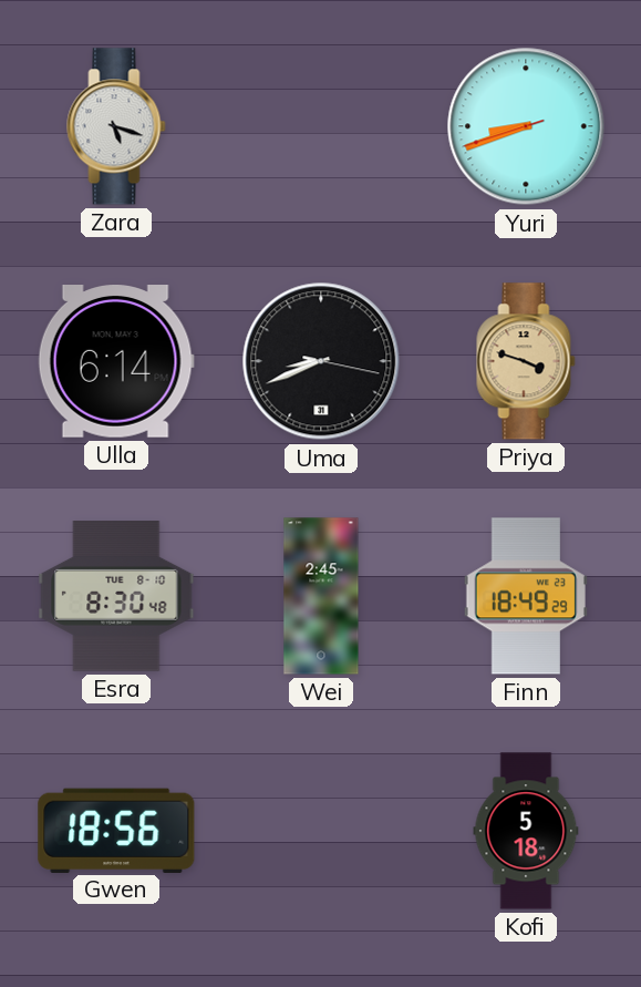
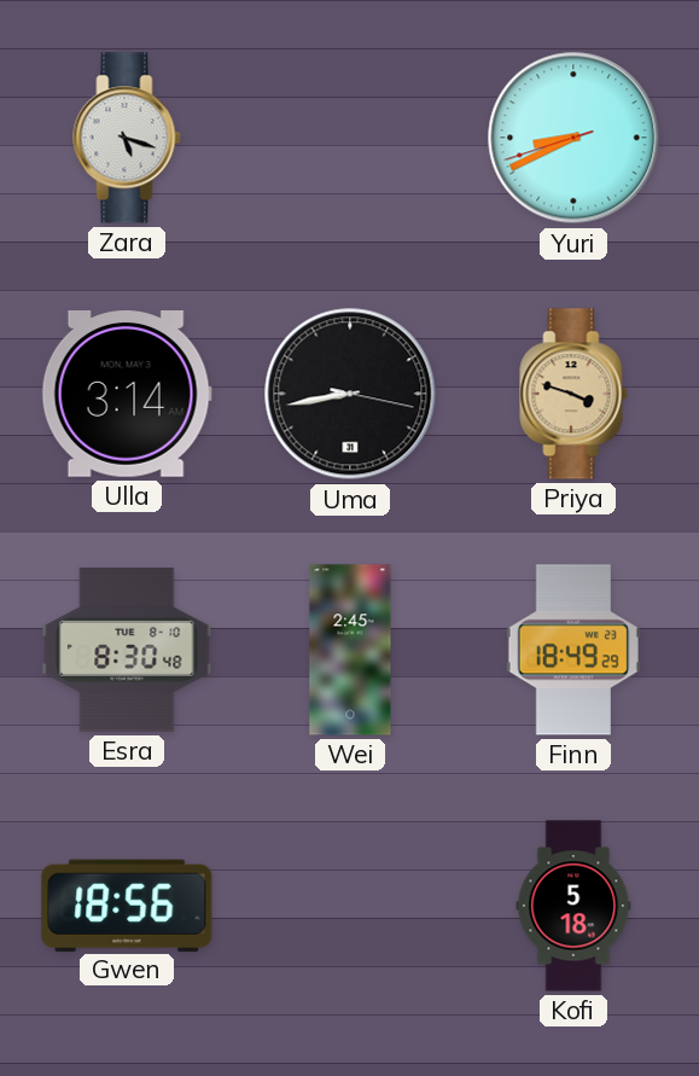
Yuri: 8:41 -> 8:40
Ulla: 6:14 -> 3:14
Uma: 8:41 -> 8:43
